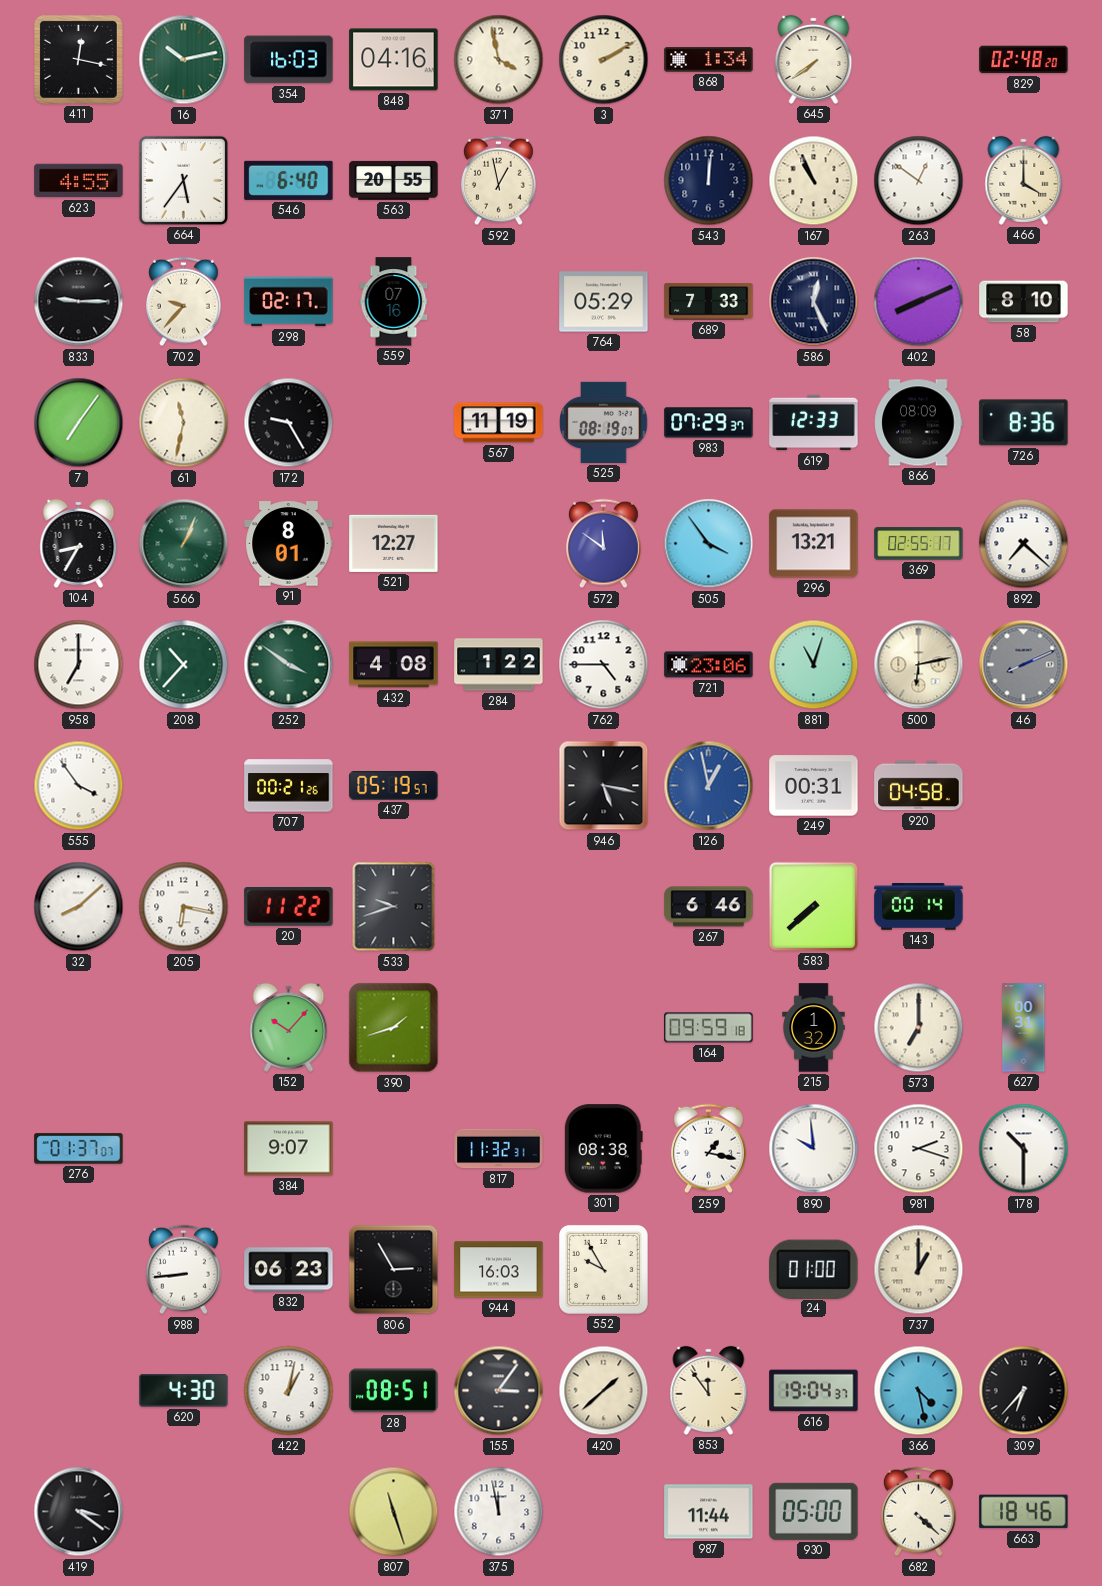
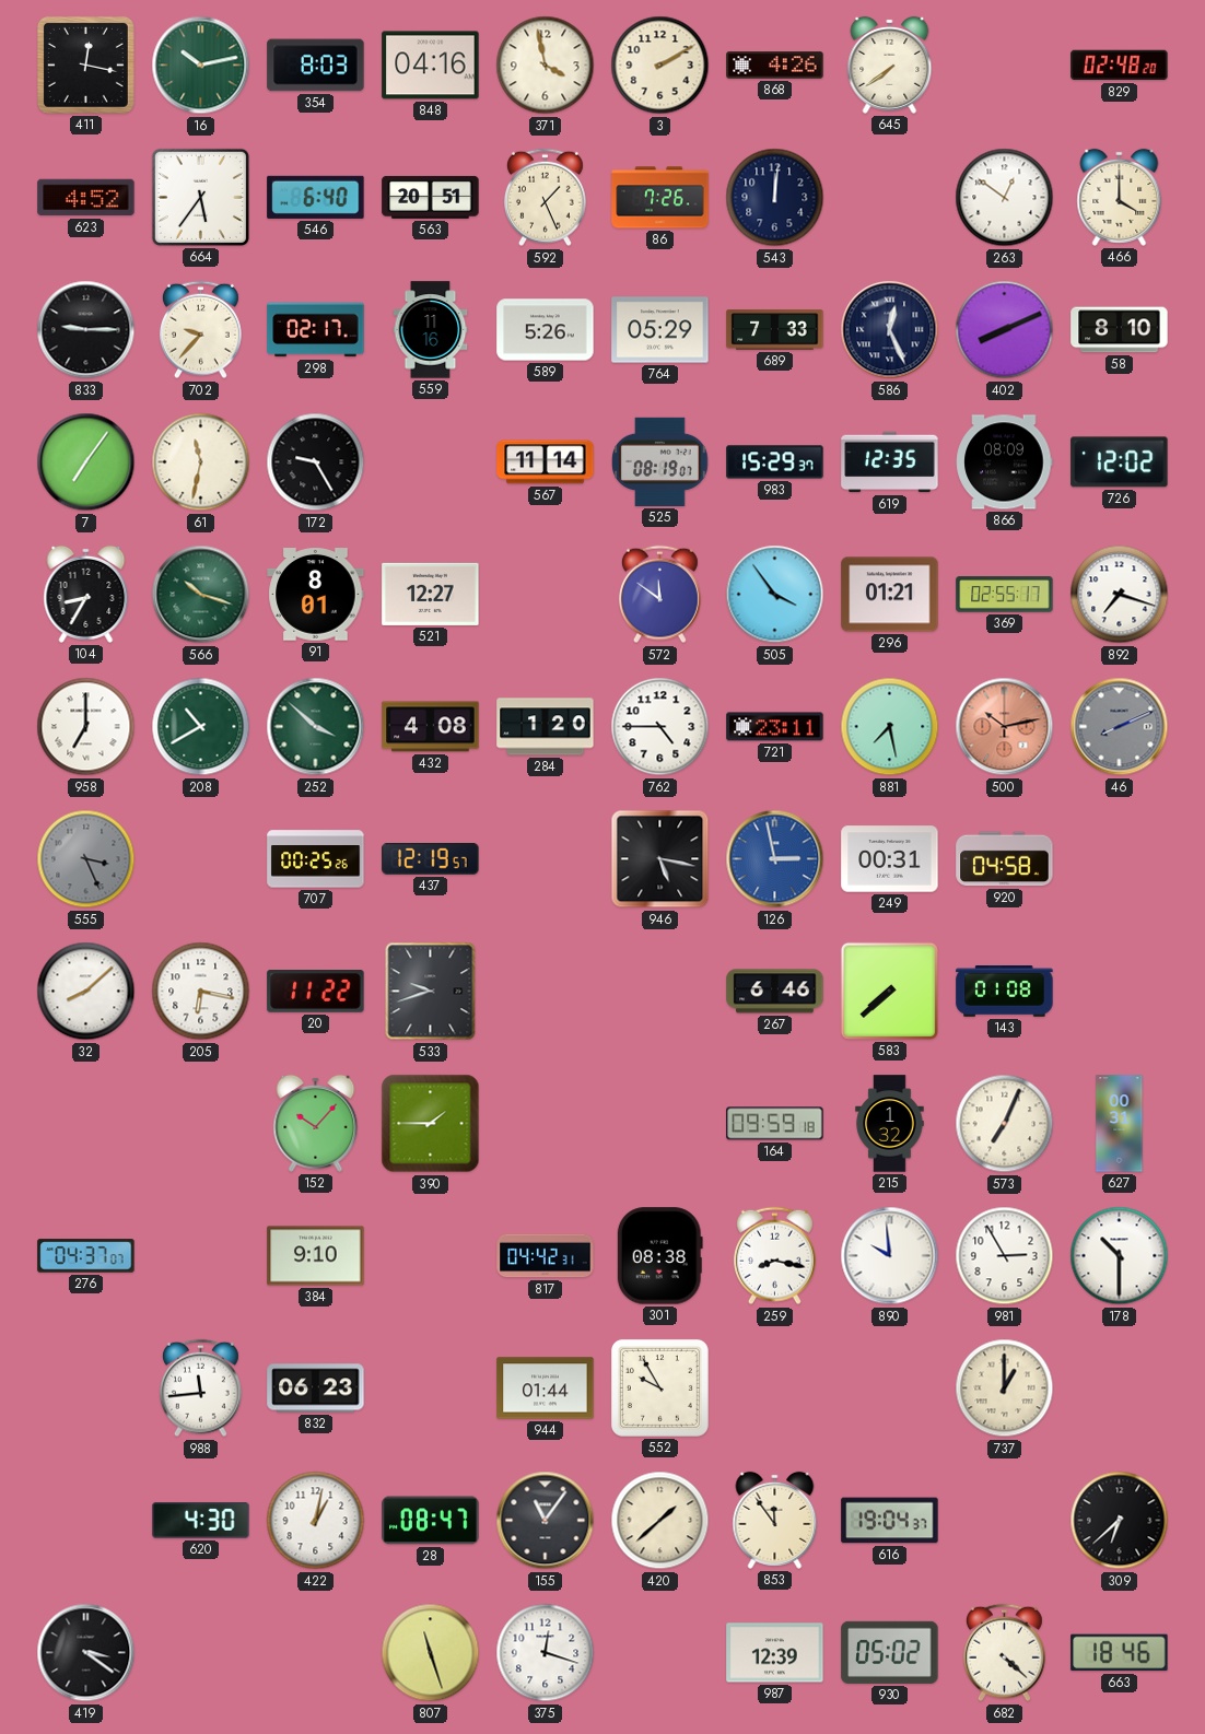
354: 16:03 -> 8:03
868: 1:34 -> 4:26
623: 4:55 -> 4:52
563: 20:55 -> 20:51
592: 12:58 -> 1:26
86: none -> 7:26
167: 10:56 -> none
559: 07:16 -> 11:16
589: none -> 5:26
567: 11:19 -> 11:14
983: 07:29 -> 15:29
619: 12:33 -> 12:35
726: 8:36 -> 12:02
566: 1:04 -> 10:18
296: 13:21 -> 01:21
892: 7:22 -> 7:18
208: 10:37 -> 10:40
252: 3:51 -> 3:52
284: 1:22 -> 1:20
721: 23:06 -> 23:11
881: 11:03 -> 7:28
500: 6:13 -> 10:13
500 dial: cream -> salmon
555: 3:54 -> 3:26
555 dial: white -> grey
707: 00:21 -> 00:25
437: 05:19 -> 12:19
126: 12:58 -> 2:58
143: 00:14 -> 01:08
390: 1:42 -> 1:45
573: 7:00 -> 7:04
276: 01:37 -> 04:37
384: 9:07 -> 9:10
817: 11:32 -> 04:42
259: 1:17 -> 8:17
981: 2:18 -> 2:55
988: 8:44 -> 11:44
806: 2:55 -> none
944: 16:03 -> 01:44
24: 01:00 -> none
28: 08:51 -> 08:47
155: 3:06 -> 11:06
366: 4:28 -> none
309: 6:37 -> 6:38
375: 11:58 -> 12:18
987: 11:44 -> 12:39
930: 05:00 -> 05:02
